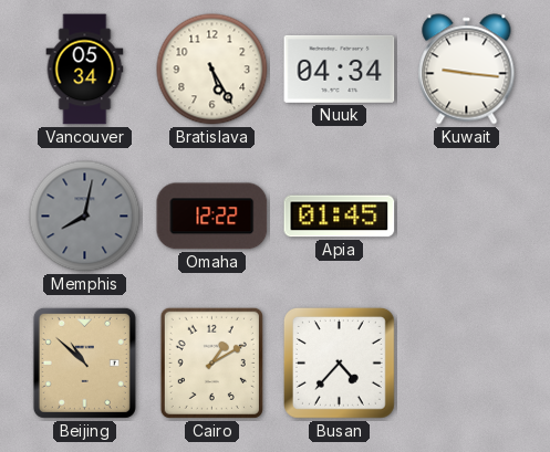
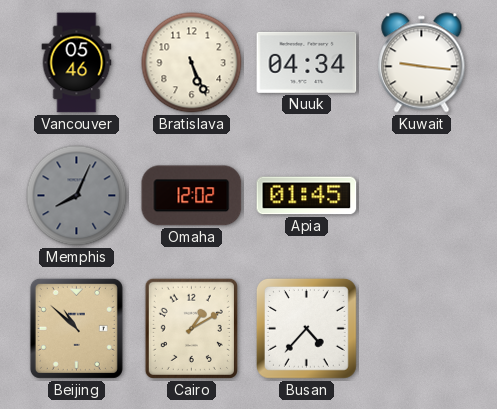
Vancouver: 05:34 -> 05:46
Bratislava: 5:25 -> 5:26
Memphis: 8:02 -> 8:04
Omaha: 12:22 -> 12:02
